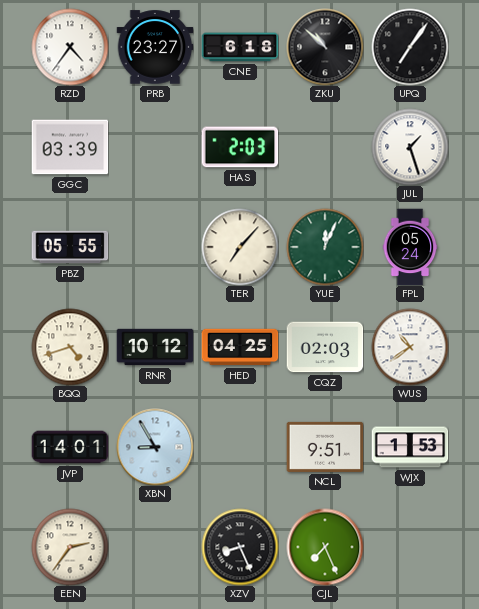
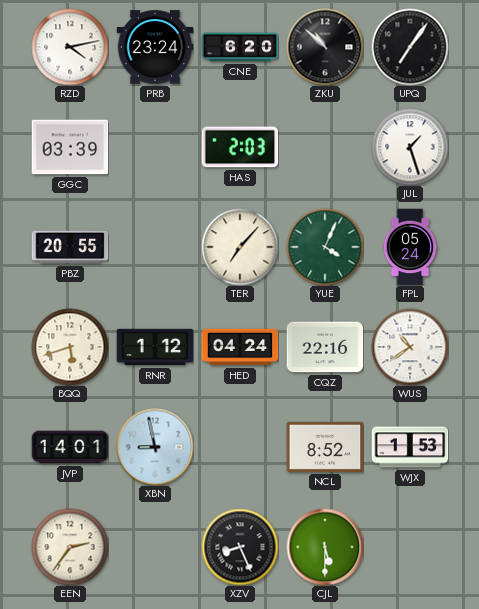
RZD: 4:36 -> 4:13
PRB: 23:27 -> 23:24
CNE: 6:18 -> 6:20
PBZ: 05:55 -> 20:55
YUE: 12:04 -> 4:04
BQQ: 4:42 -> 5:42
RNR: 10:12 -> 1:12
HED: 04:25 -> 04:24
CQZ: 02:03 -> 22:16
XBN: 8:55 -> 8:58
NCL: 9:51 -> 8:52
CJL: 7:26 -> 5:30
